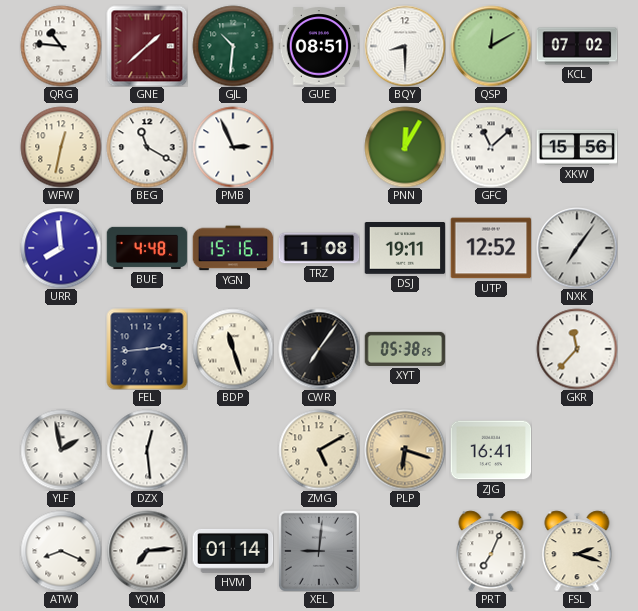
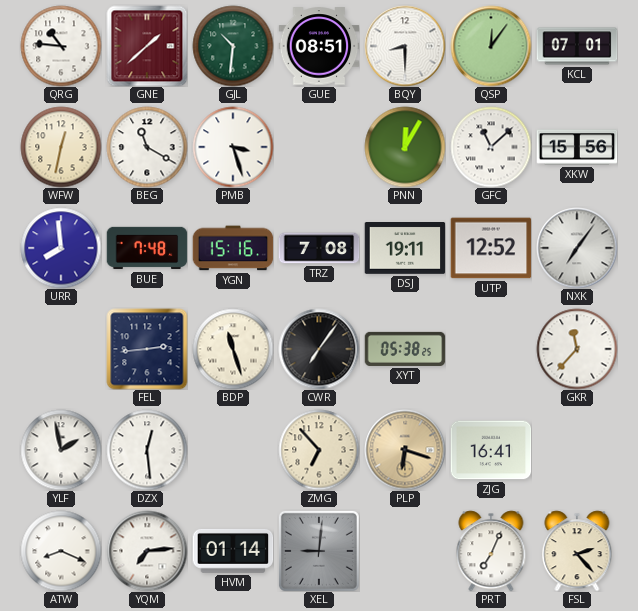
QSP: 12:10 -> 12:06
KCL: 07:02 -> 07:01
PMB: 2:56 -> 3:27
BUE: 4:48 -> 7:48
TRZ: 1:08 -> 7:08
ZMG: 5:10 -> 6:53
FSL: 2:18 -> 2:23
